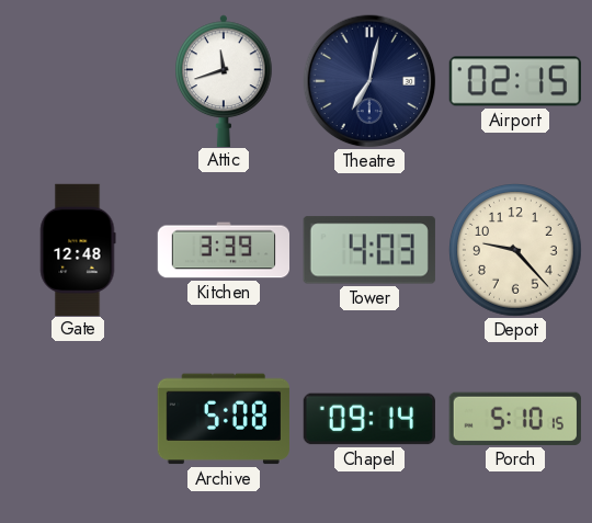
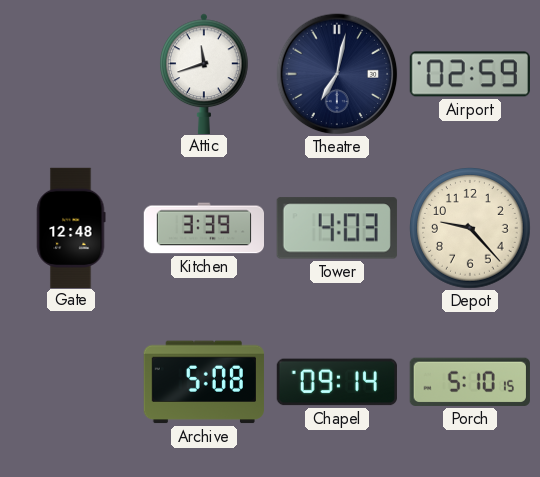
Airport: 02:15 -> 02:59
